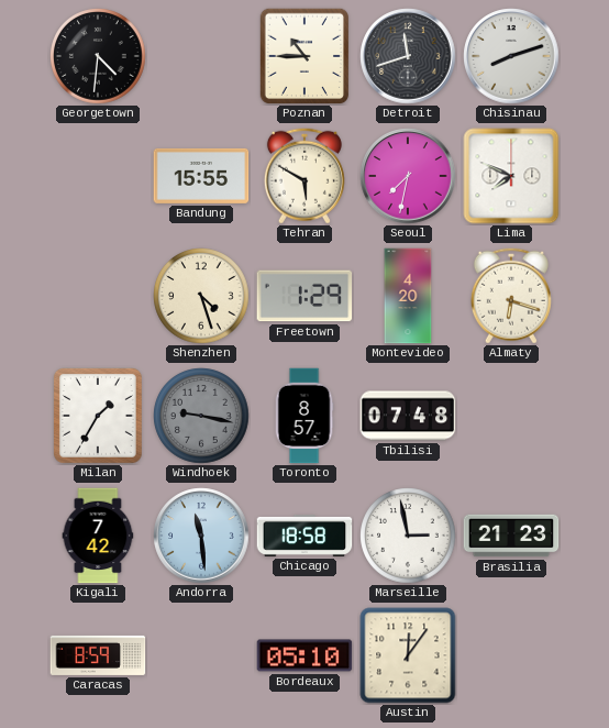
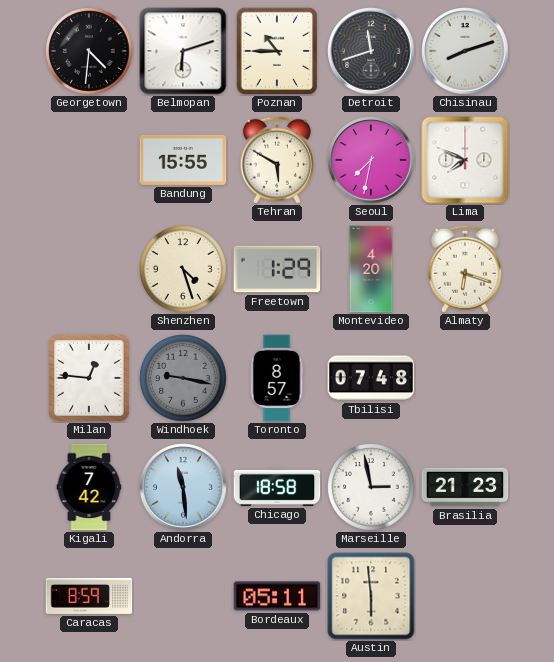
Belmopan: none -> 6:12
Milan: 1:35 -> 12:46
Bordeaux: 05:10 -> 05:11
Austin: 12:06 -> 5:59
